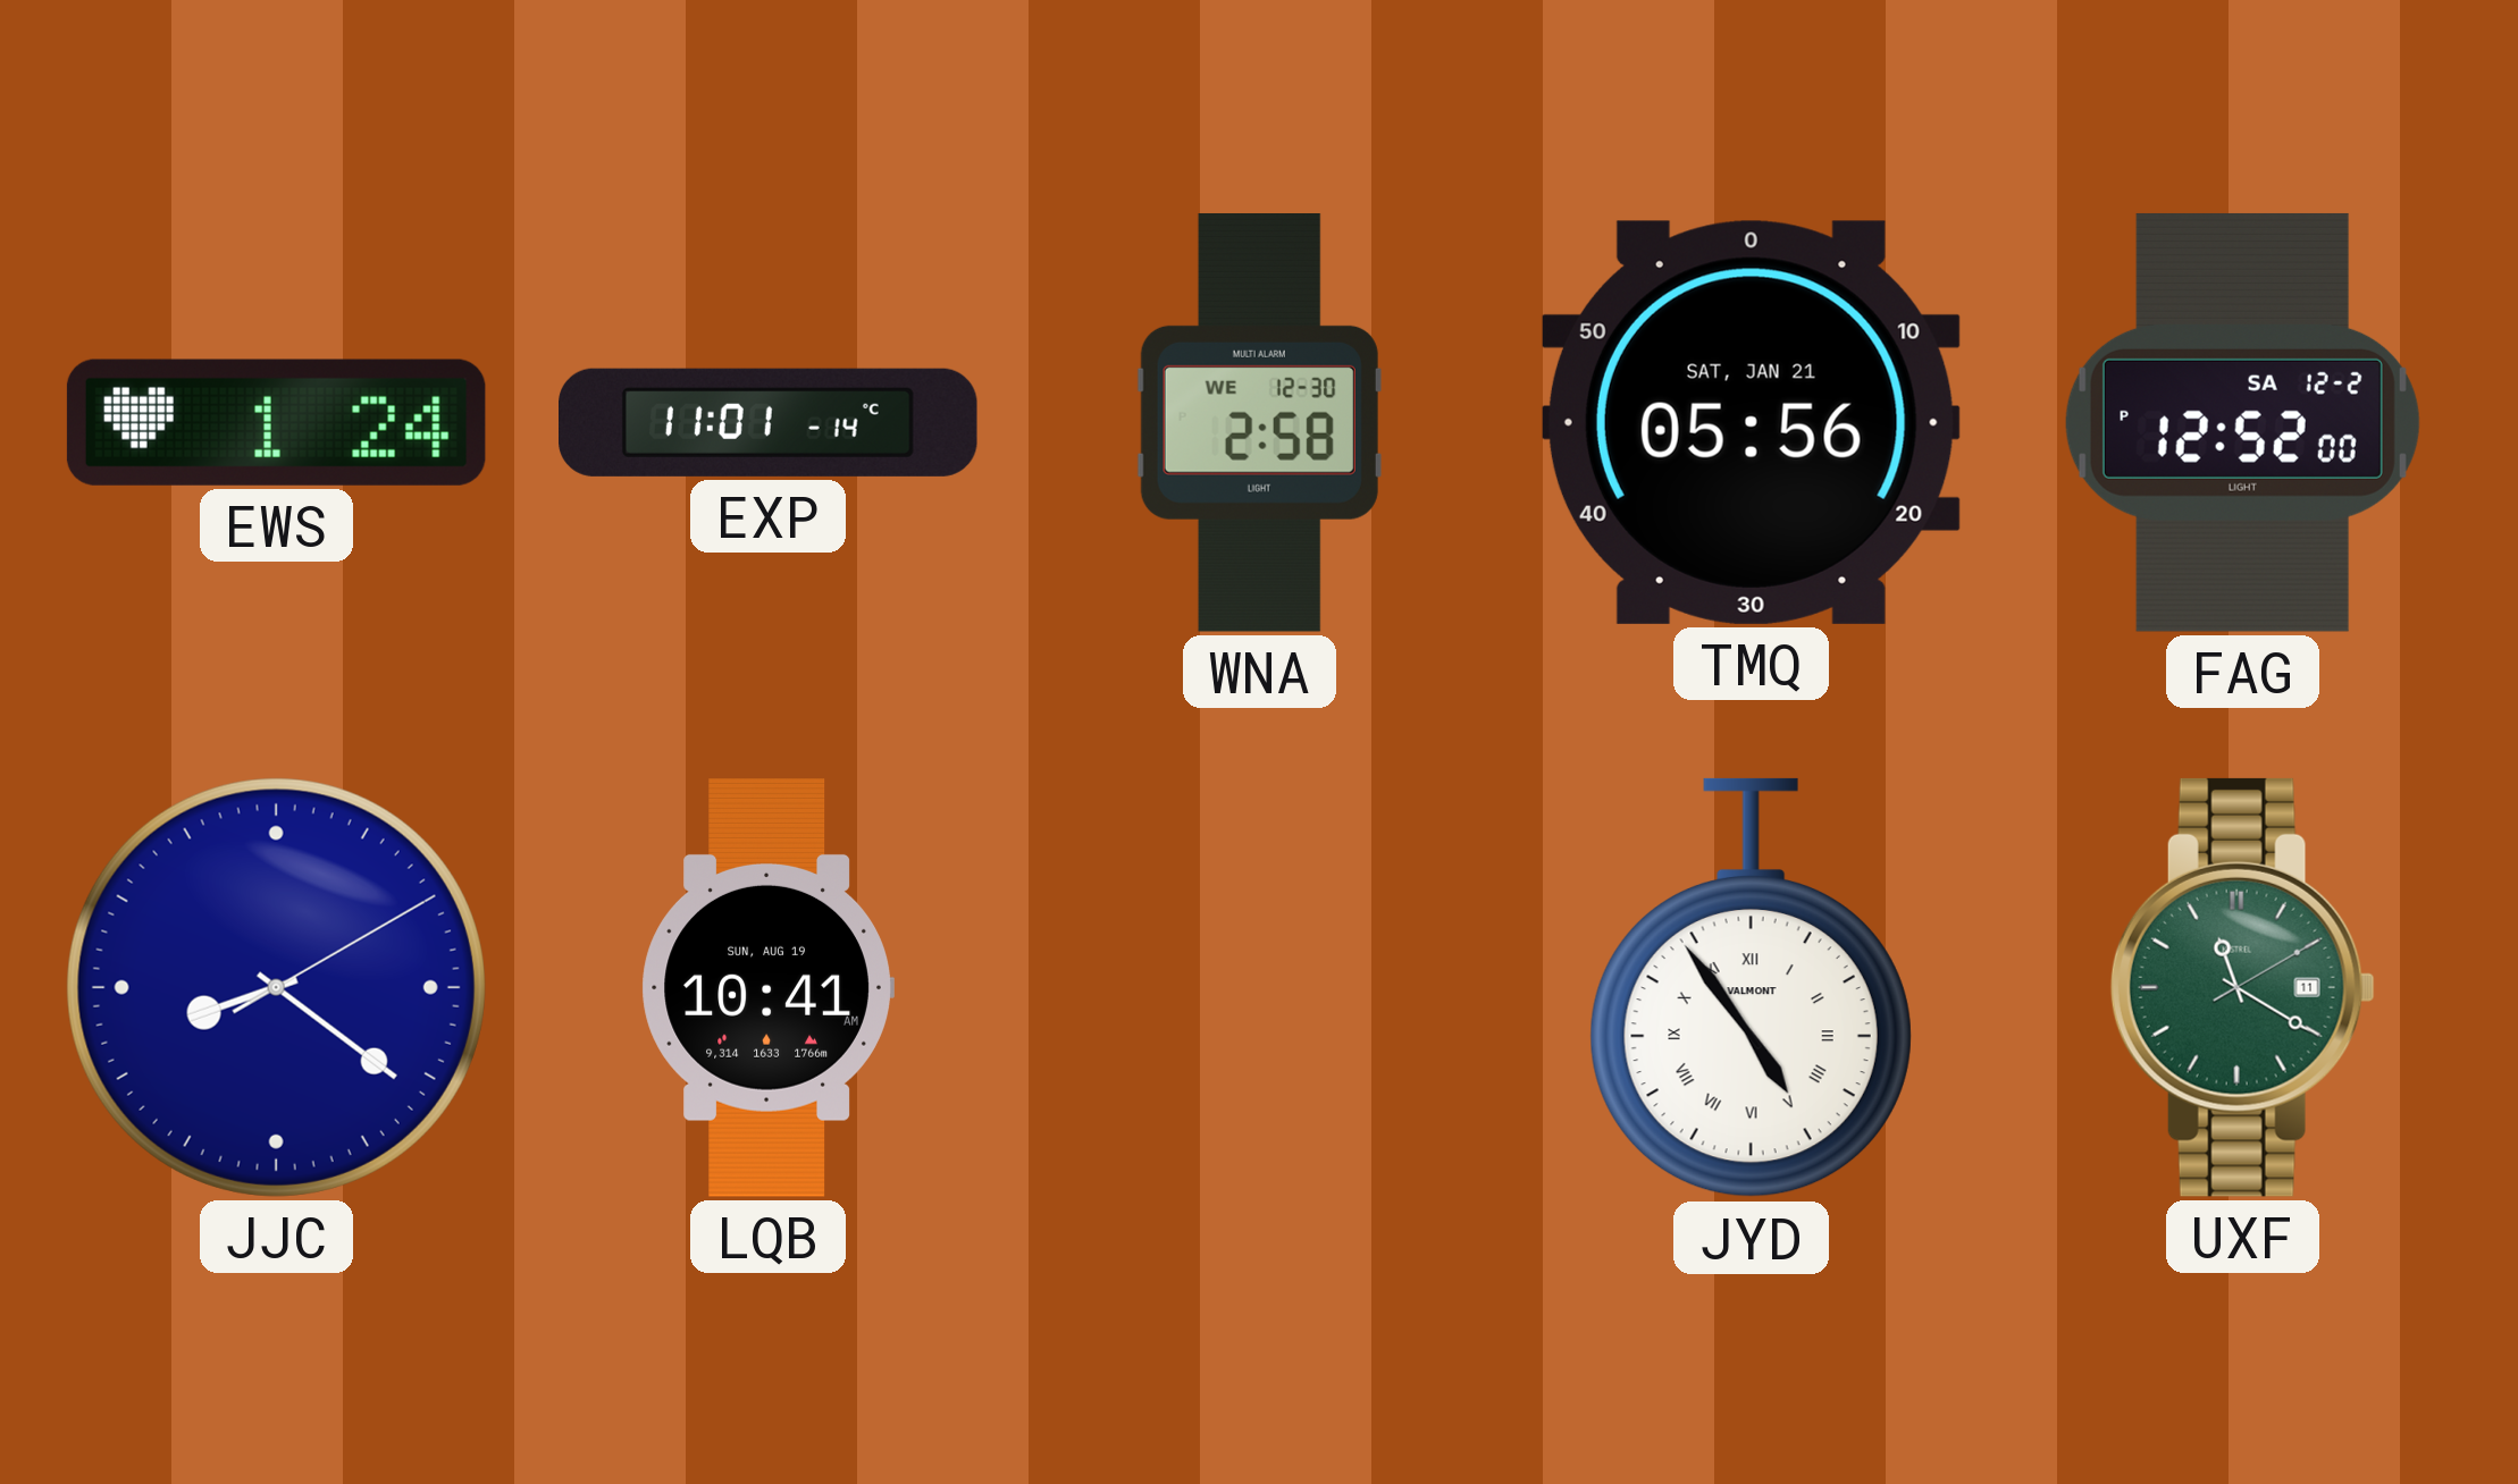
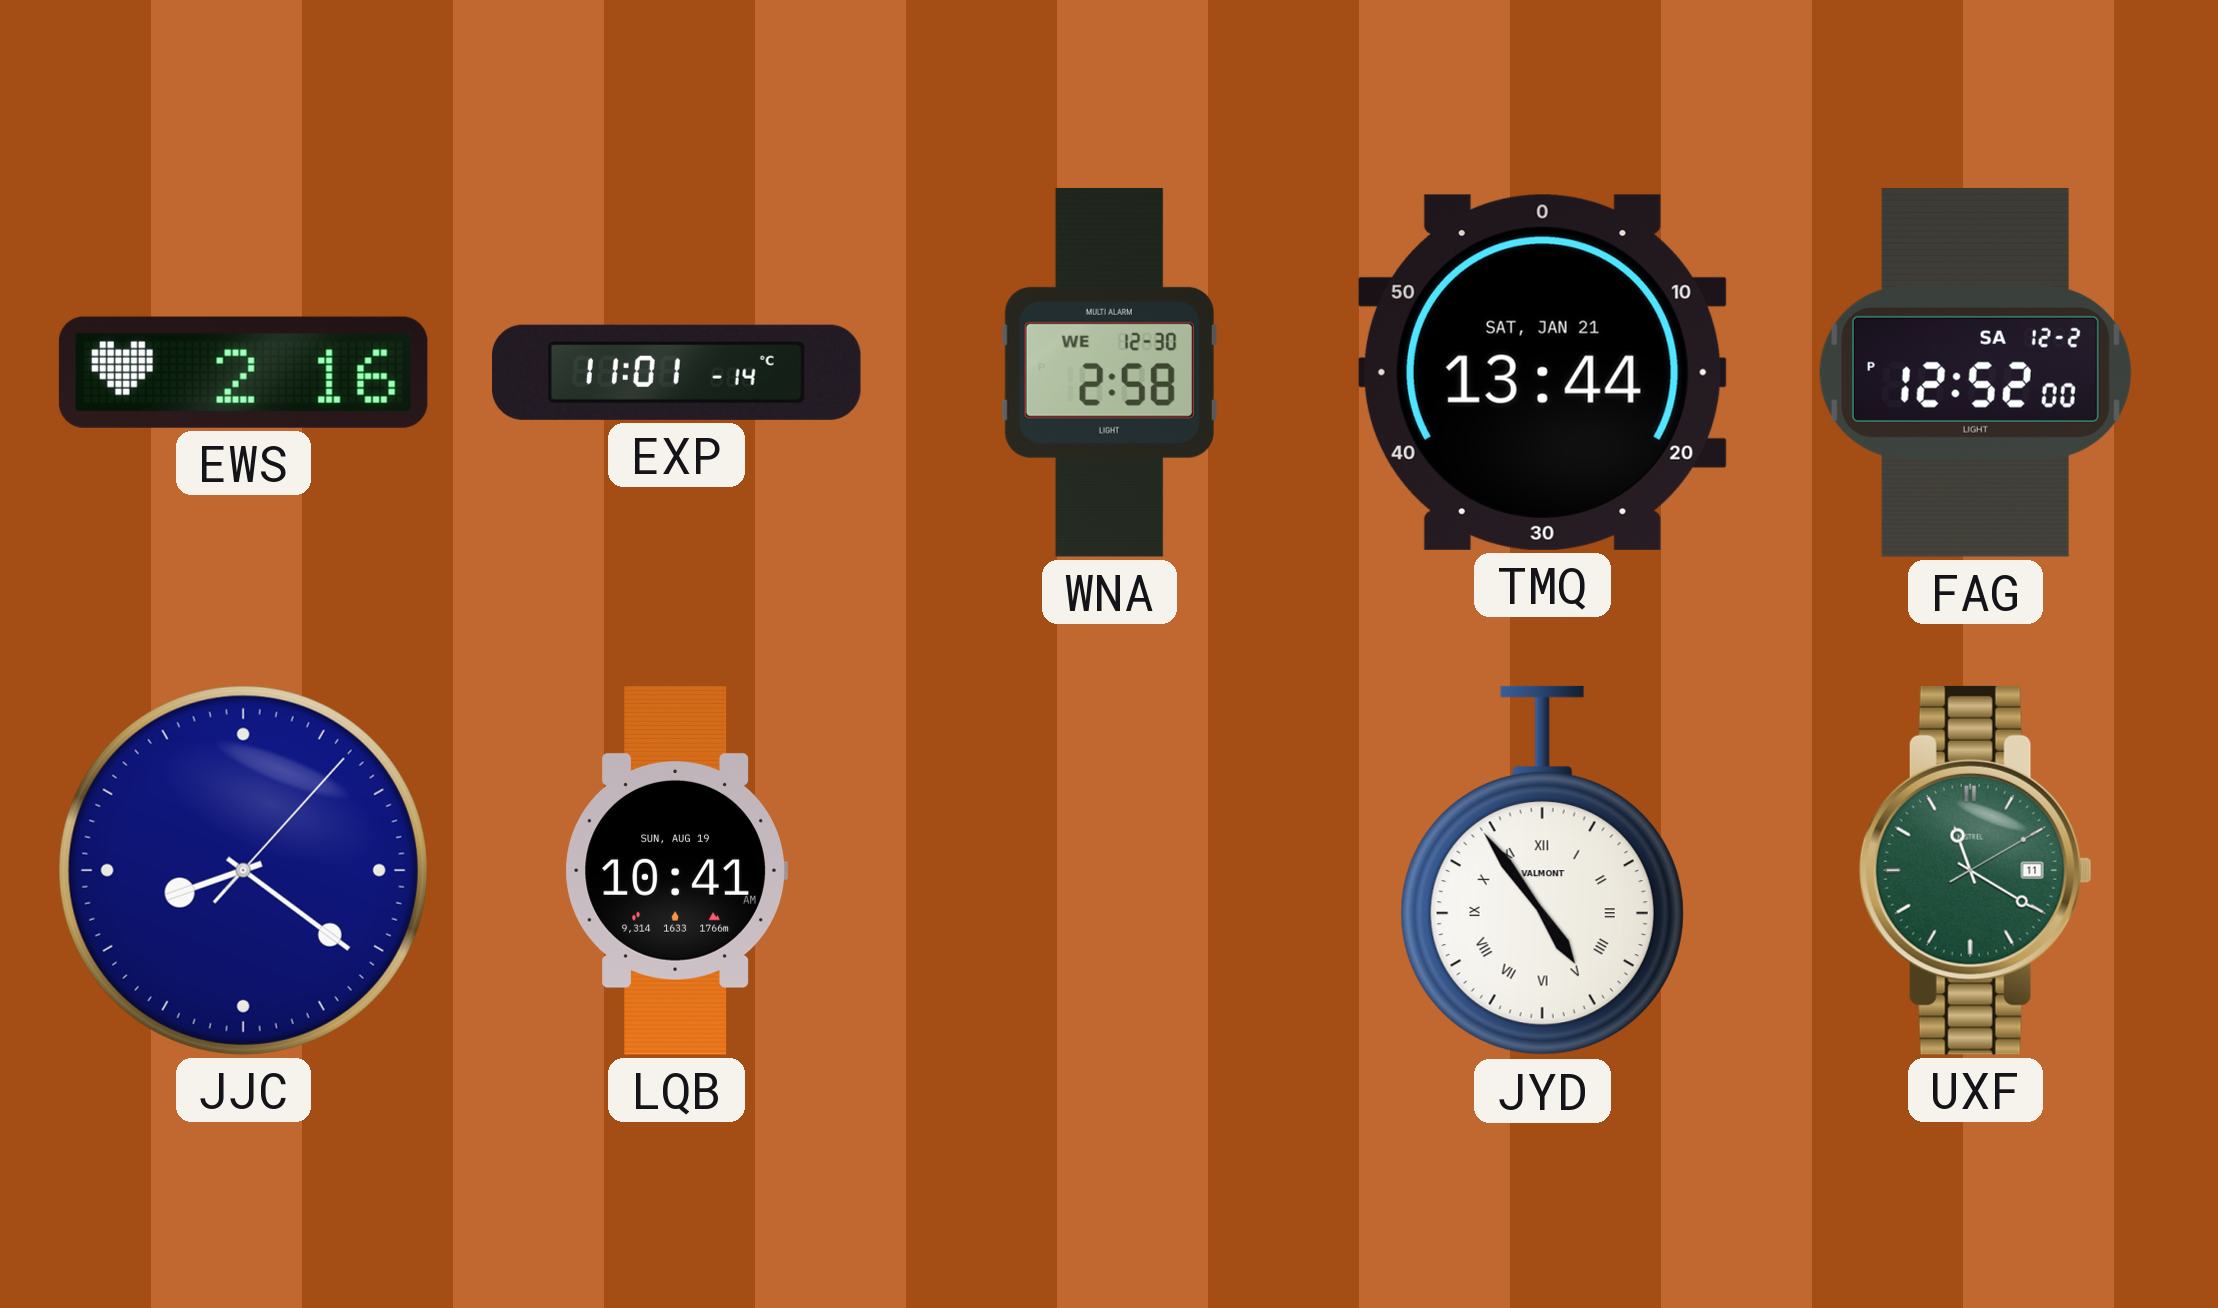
EWS: 1:24 -> 2:16
TMQ: 05:56 -> 13:44
JJC: 8:21:10 -> 8:21:07
